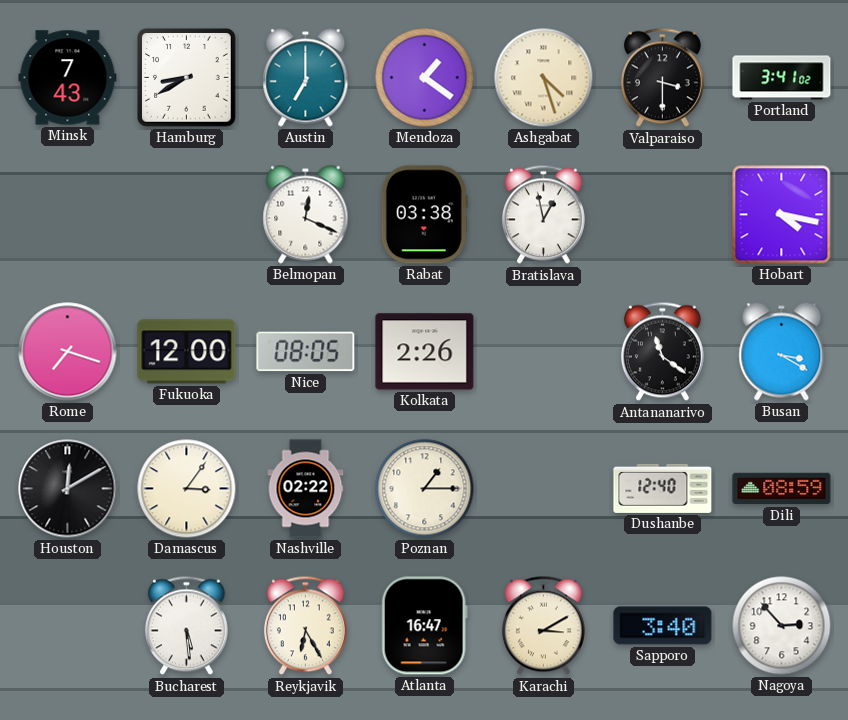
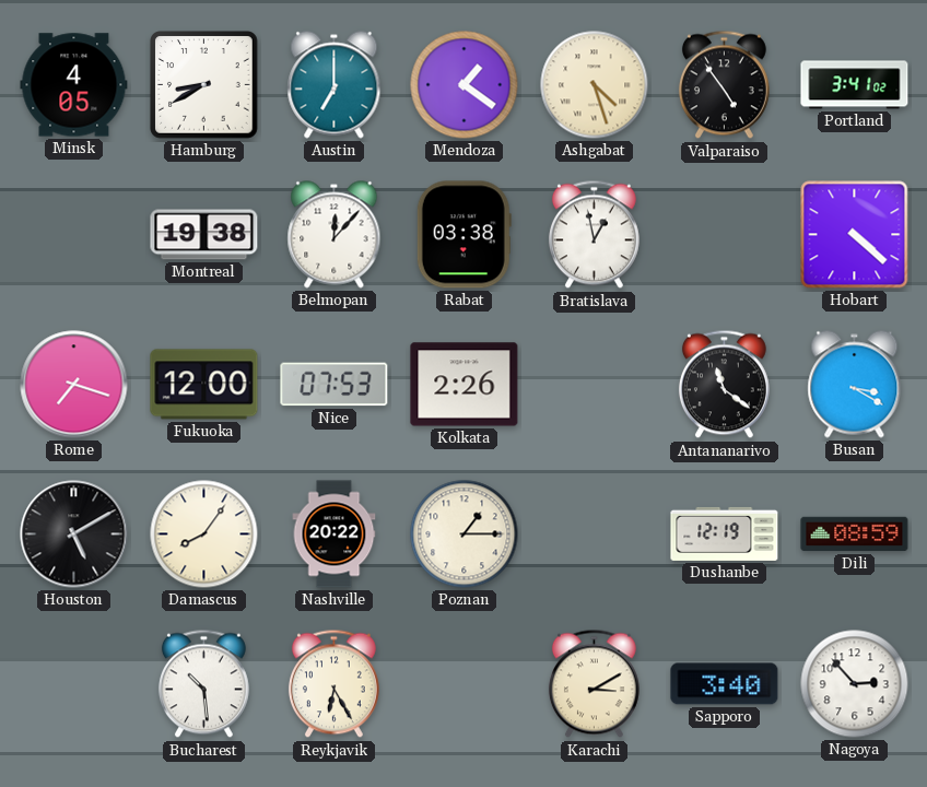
Minsk: 7:43 -> 4:05
Valparaiso: 3:30 -> 4:54
Montreal: none -> 19:38
Belmopan: 12:19 -> 12:07
Hobart: 4:17 -> 4:22
Nice: 08:05 -> 07:53
Houston: 12:10 -> 5:10
Damascus: 3:06 -> 8:06
Nashville: 02:22 -> 20:22
Dushanbe: 12:40 -> 12:19
Bucharest: 5:29 -> 10:29
Atlanta: 16:47 -> none
